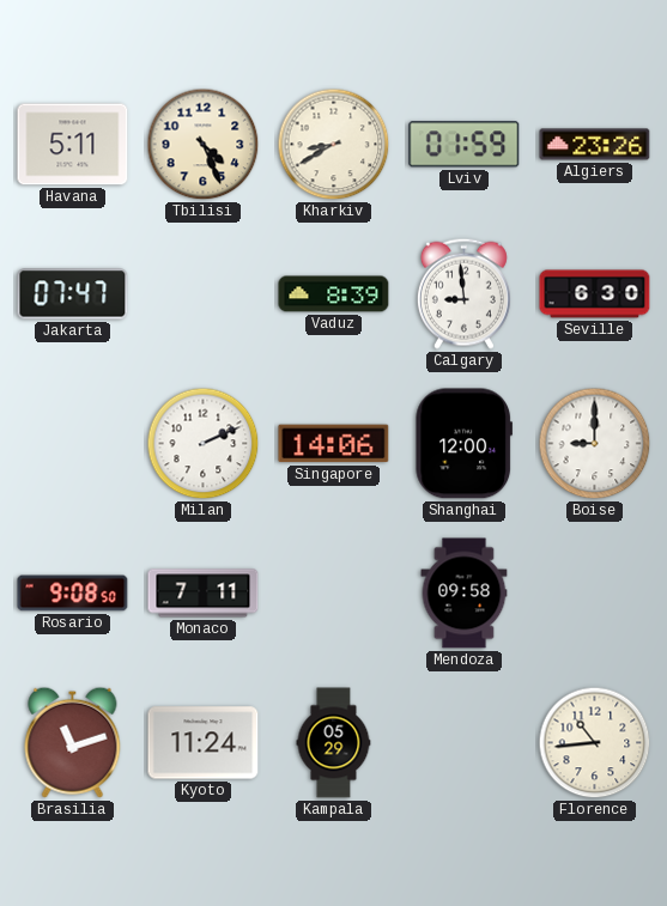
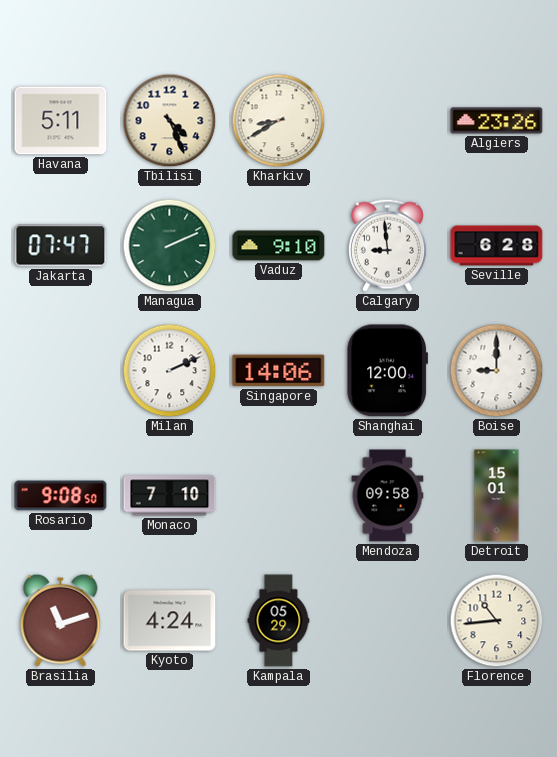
Lviv: 01:59 -> none
Managua: none -> 2:11
Vaduz: 8:39 -> 9:10
Seville: 6:30 -> 6:28
Monaco: 7:11 -> 7:10
Detroit: none -> 15:01
Kyoto: 11:24 -> 4:24
